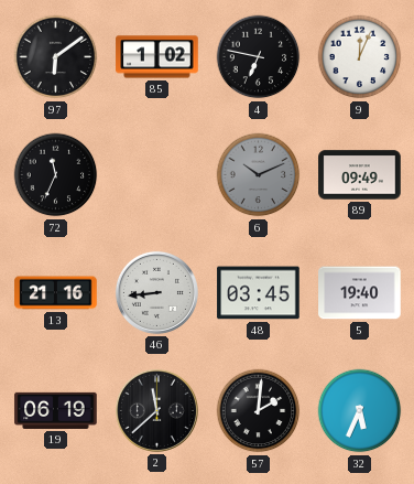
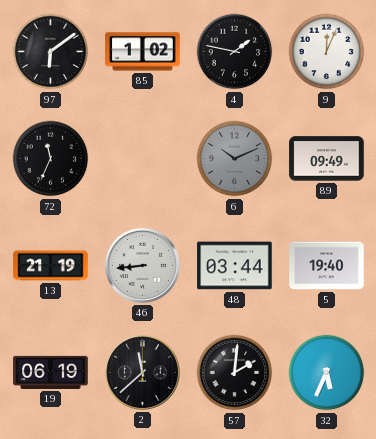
4: 6:47 -> 1:47
13: 21:16 -> 21:19
48: 03:45 -> 03:44
